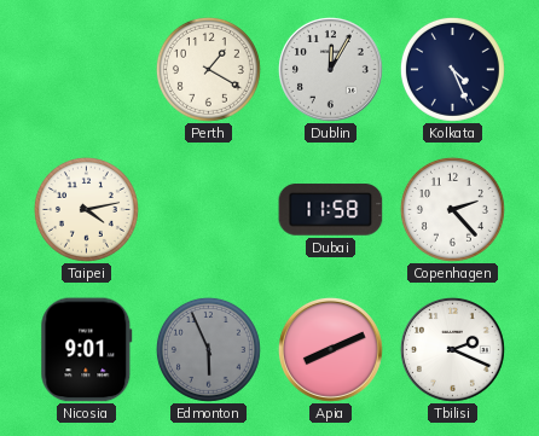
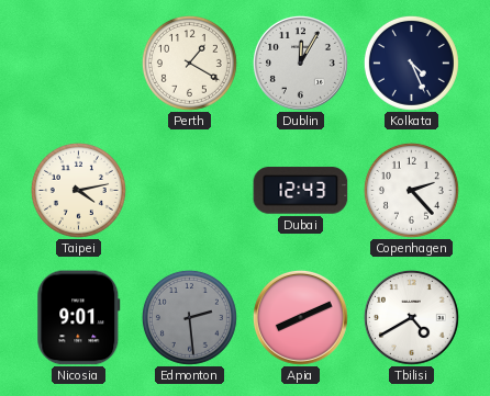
Dubai: 11:58 -> 12:43
Edmonton: 5:56 -> 2:29
Tbilisi: 2:19 -> 4:40
